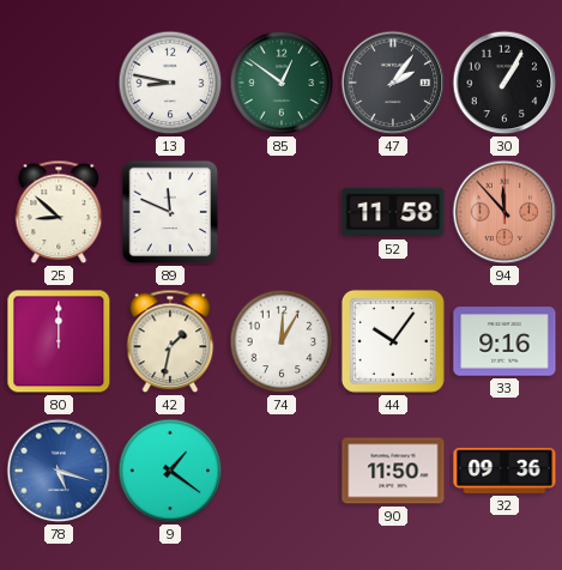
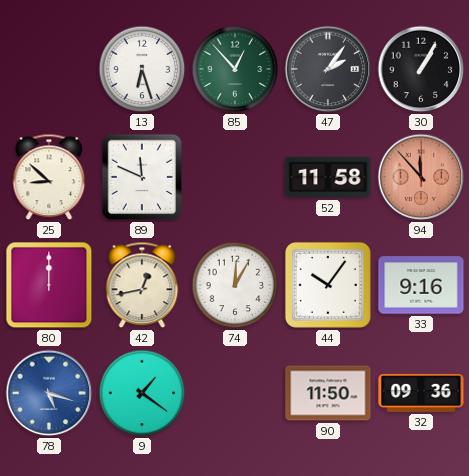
13: 8:47 -> 6:27
85: 12:51 -> 12:53
42: 1:32 -> 12:43
